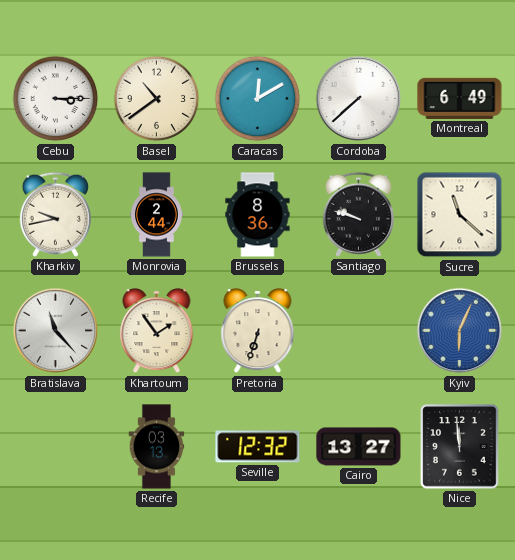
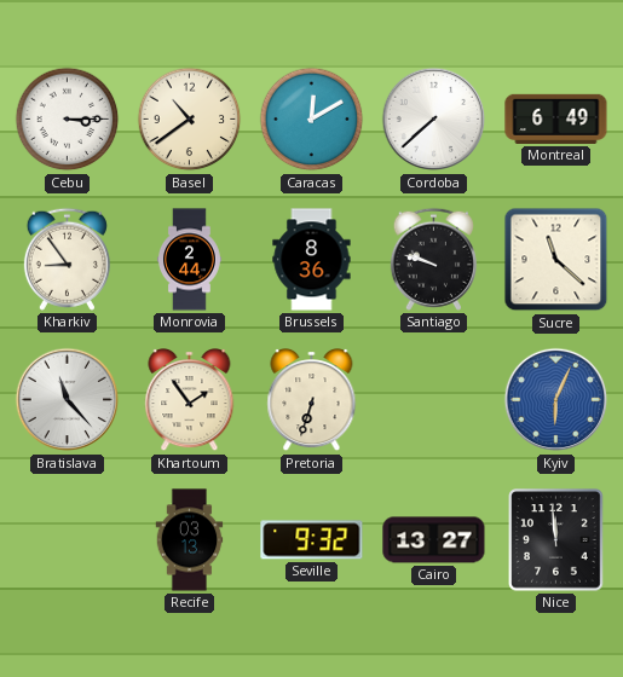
Kharkiv: 9:43 -> 8:54
Seville: 12:32 -> 9:32
